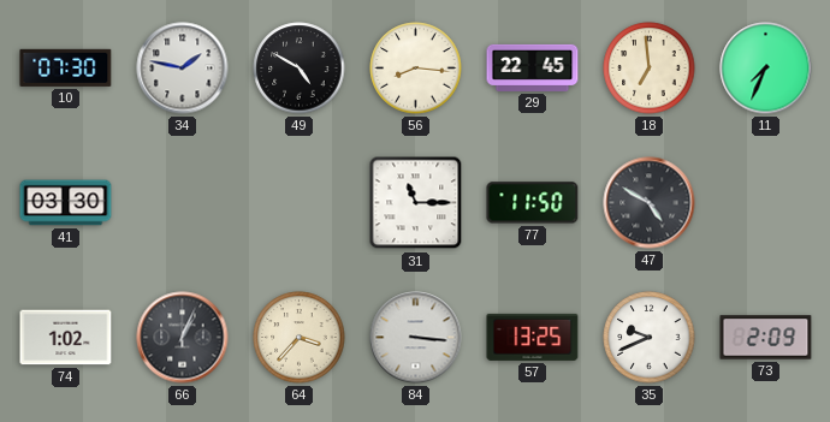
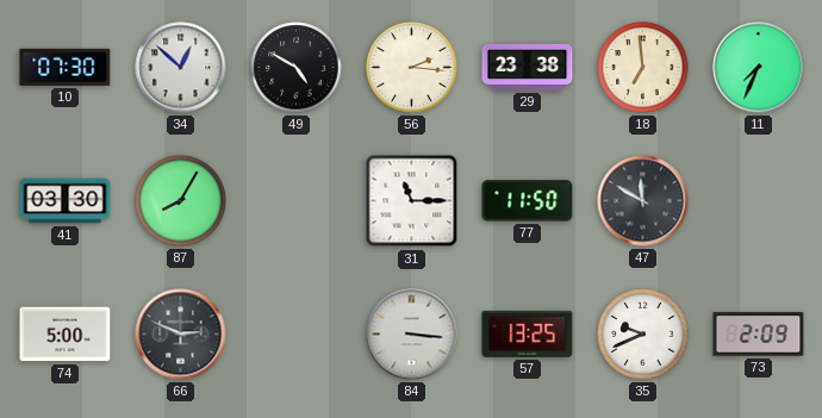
34: 1:47 -> 12:52
56: 8:16 -> 2:16
29: 22:45 -> 23:38
87: none -> 8:05
47: 4:50 -> 11:50
74: 1:02 -> 5:00
66: 1:04 -> 2:49
64: 3:37 -> none
